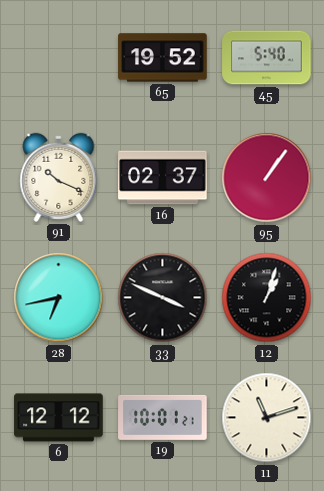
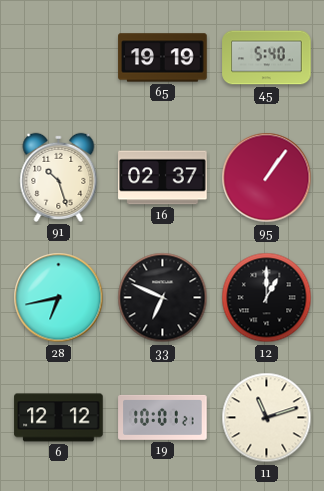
65: 19:52 -> 19:19
91: 10:19 -> 10:27
33: 3:49 -> 6:49
12: 1:03 -> 1:00
